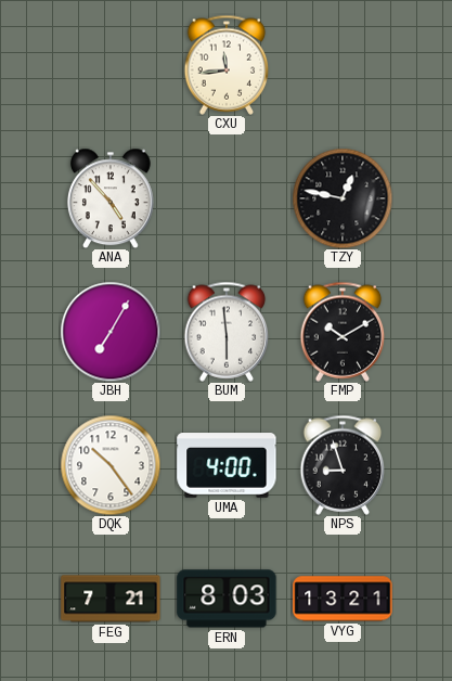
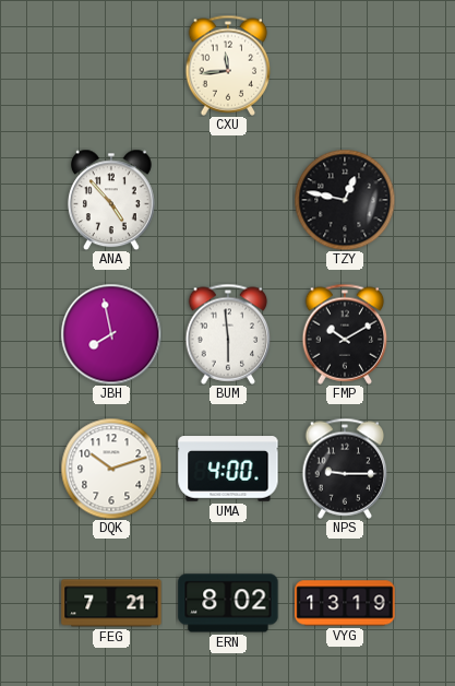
JBH: 7:05 -> 7:58
DQK: 10:24 -> 10:12
NPS: 8:57 -> 9:15
ERN: 8:03 -> 8:02
VYG: 13:21 -> 13:19
